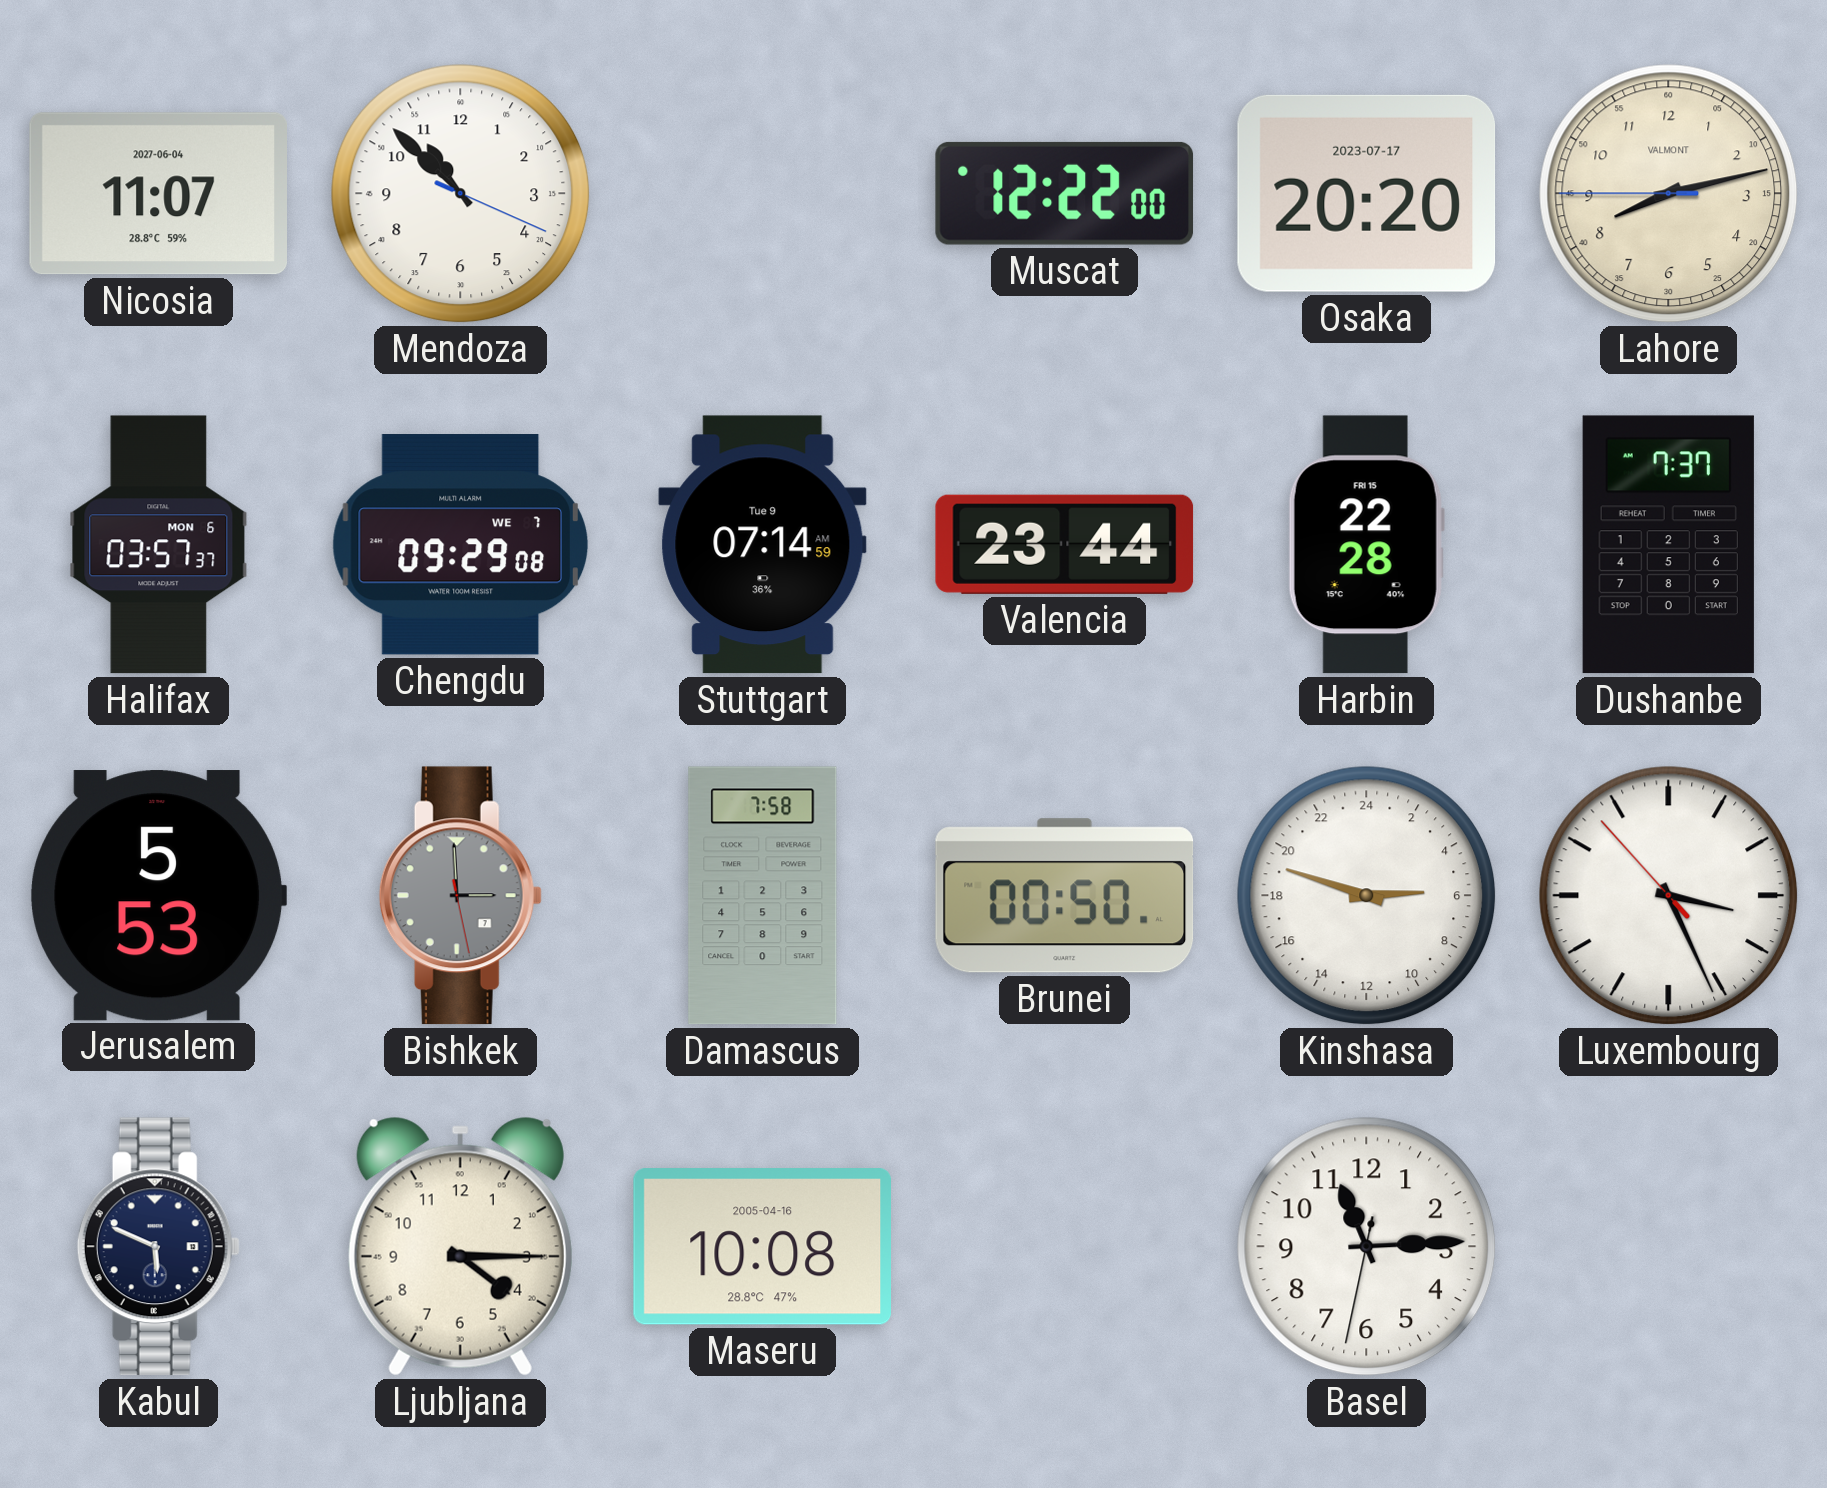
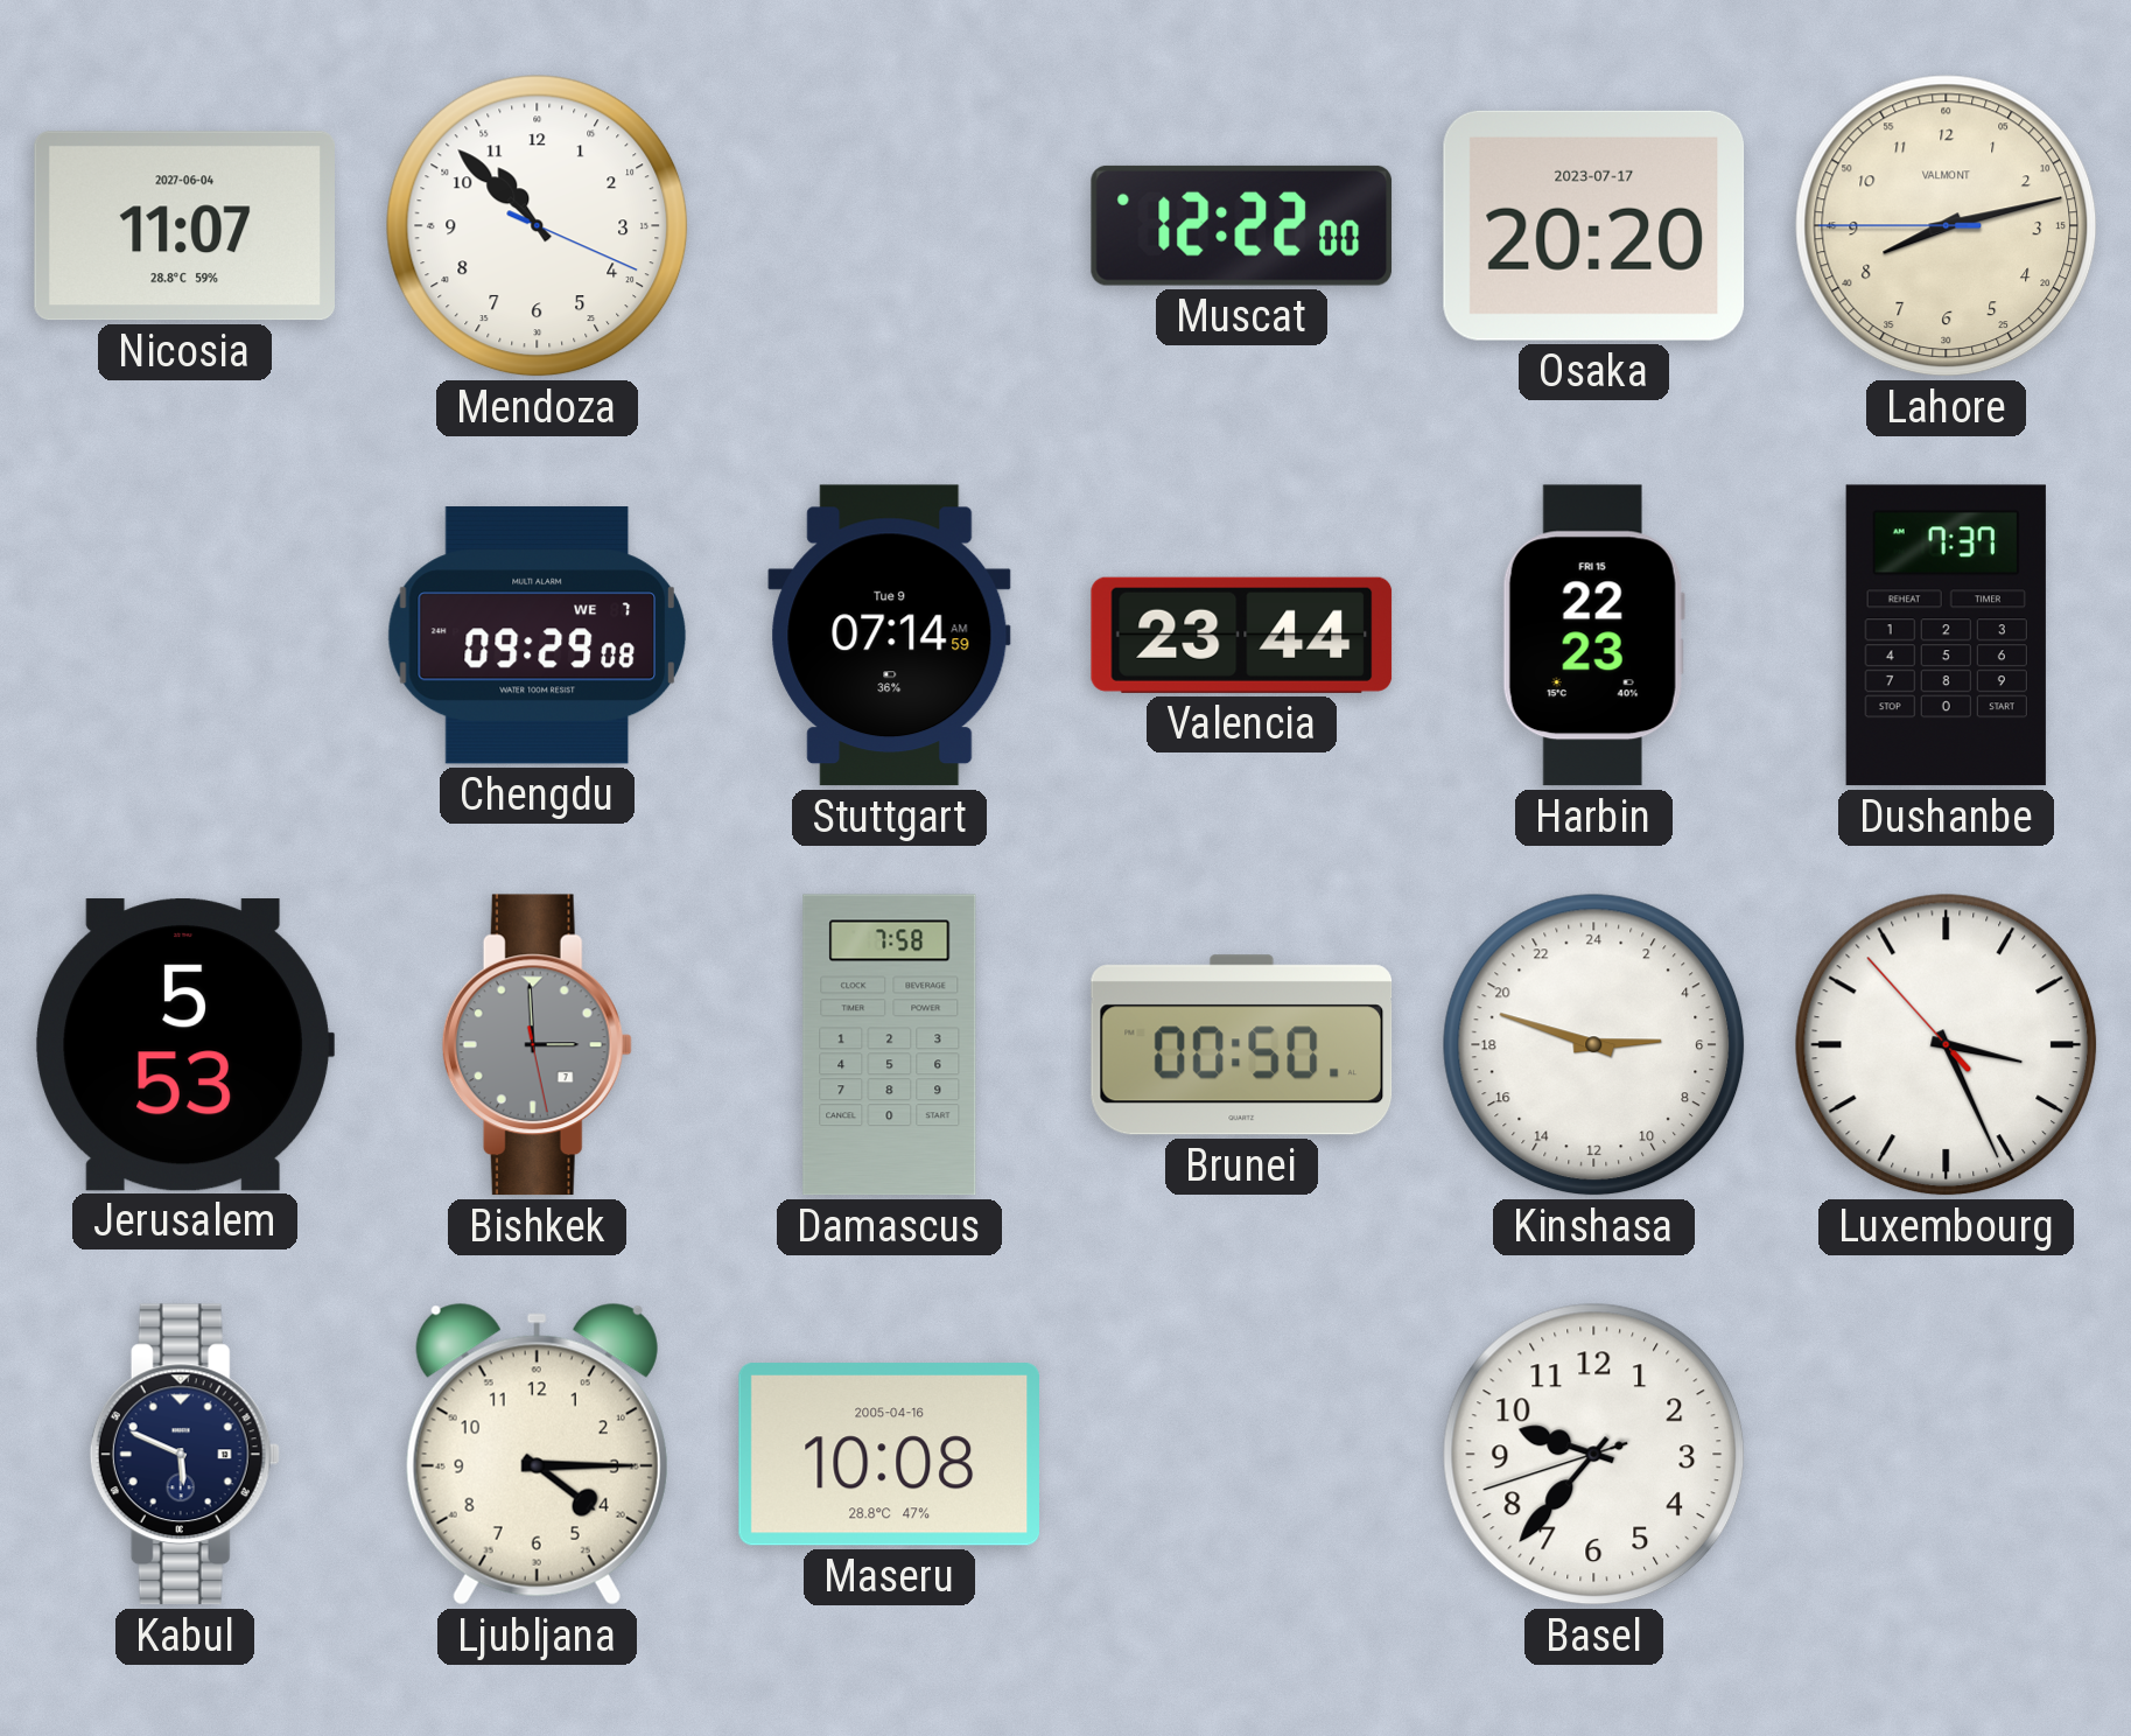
Halifax: 03:57 -> none
Harbin: 22:28 -> 22:23
Basel: 11:14 -> 9:36
